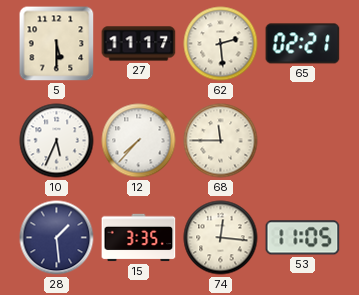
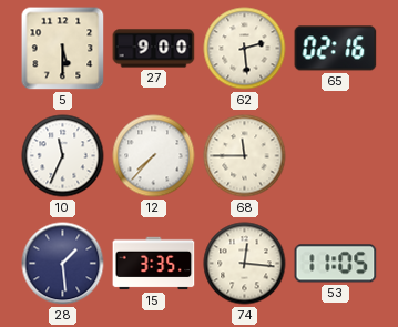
27: 11:17 -> 9:00
65: 02:21 -> 02:16
10: 5:34 -> 11:34
